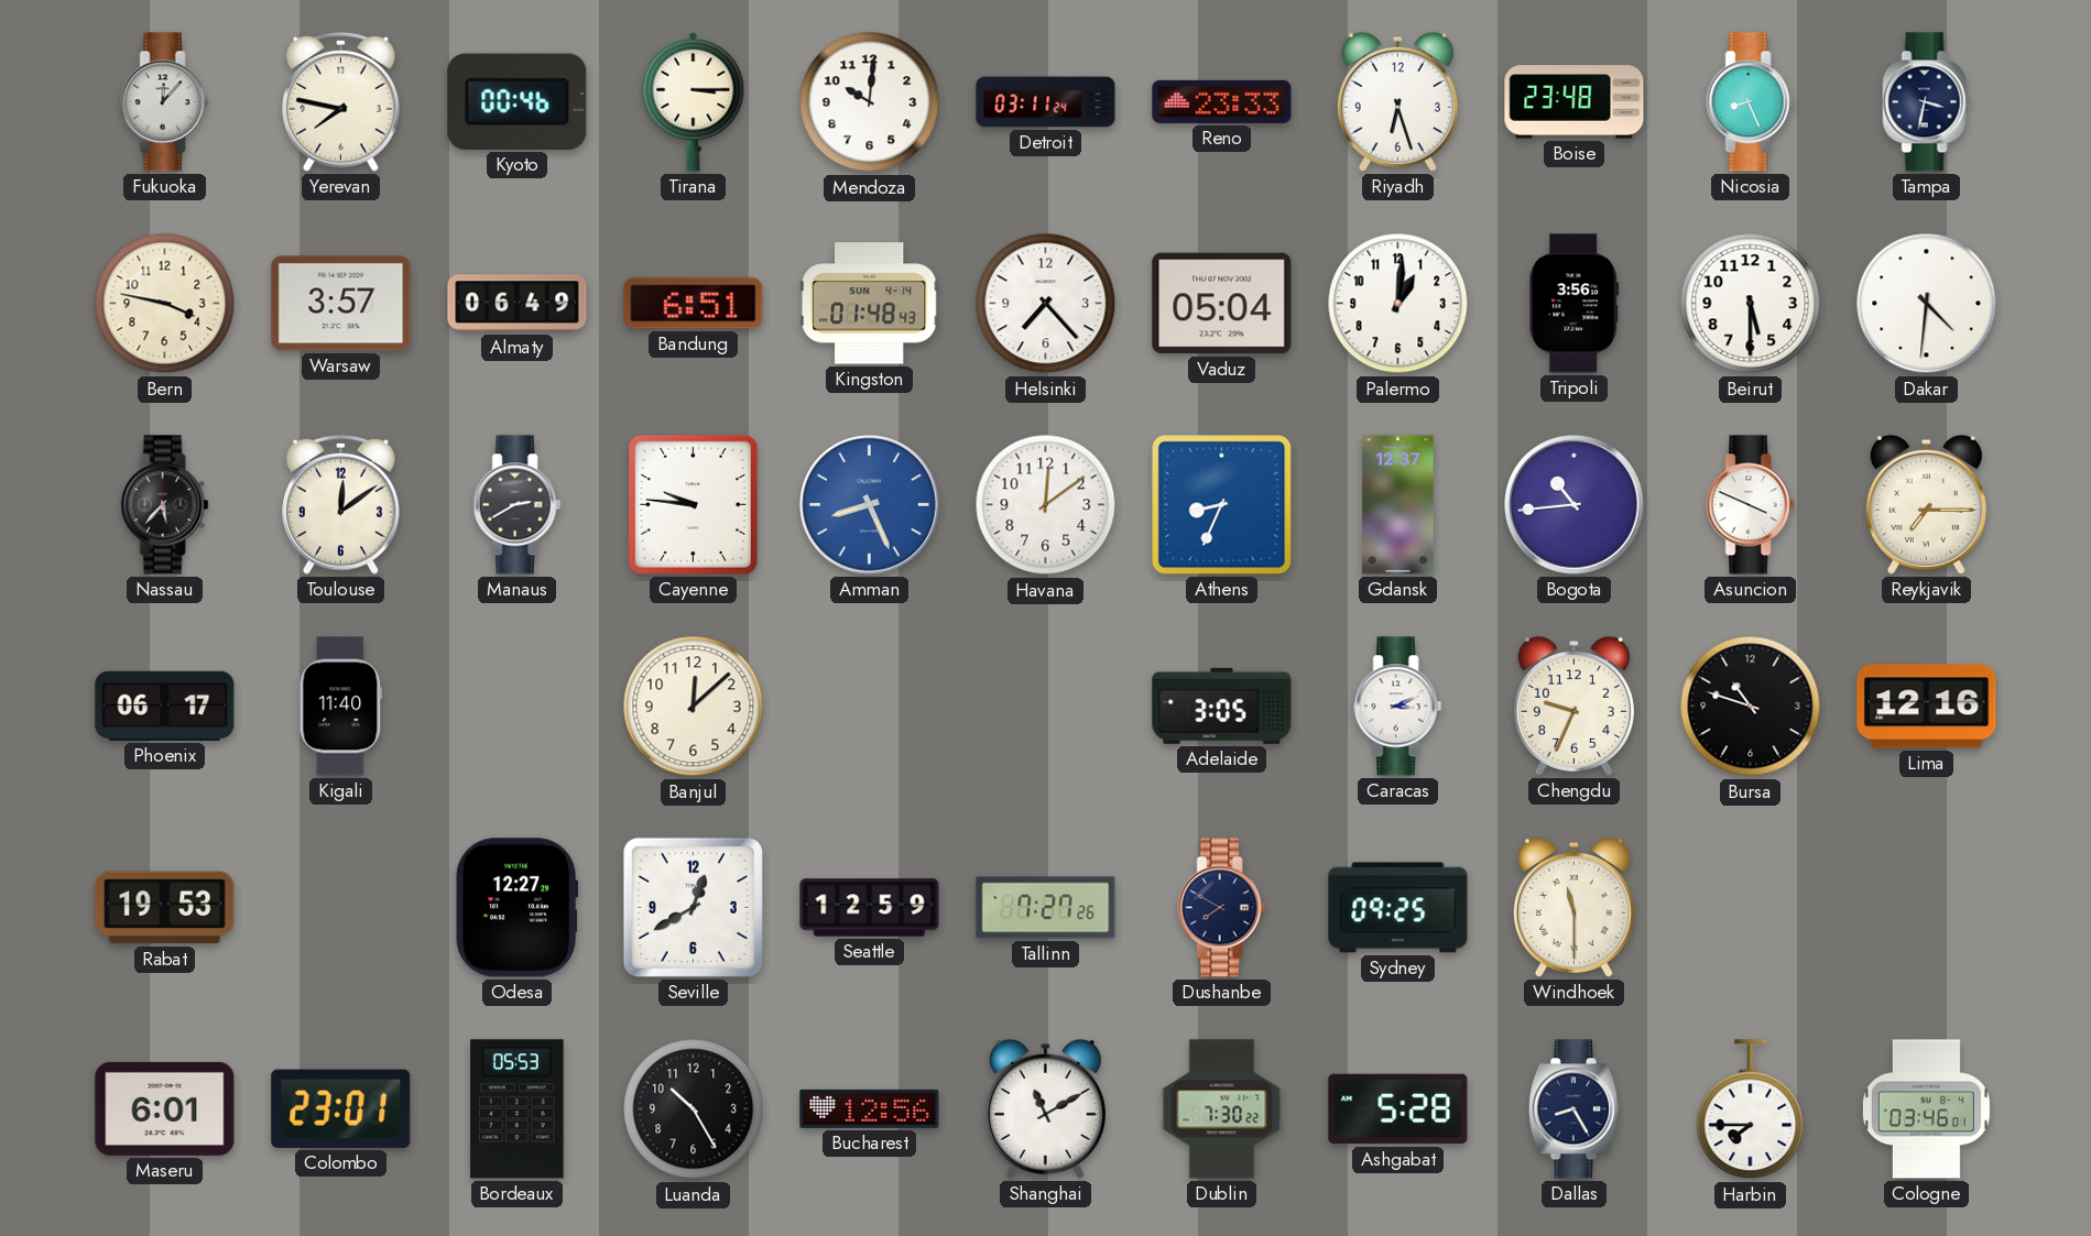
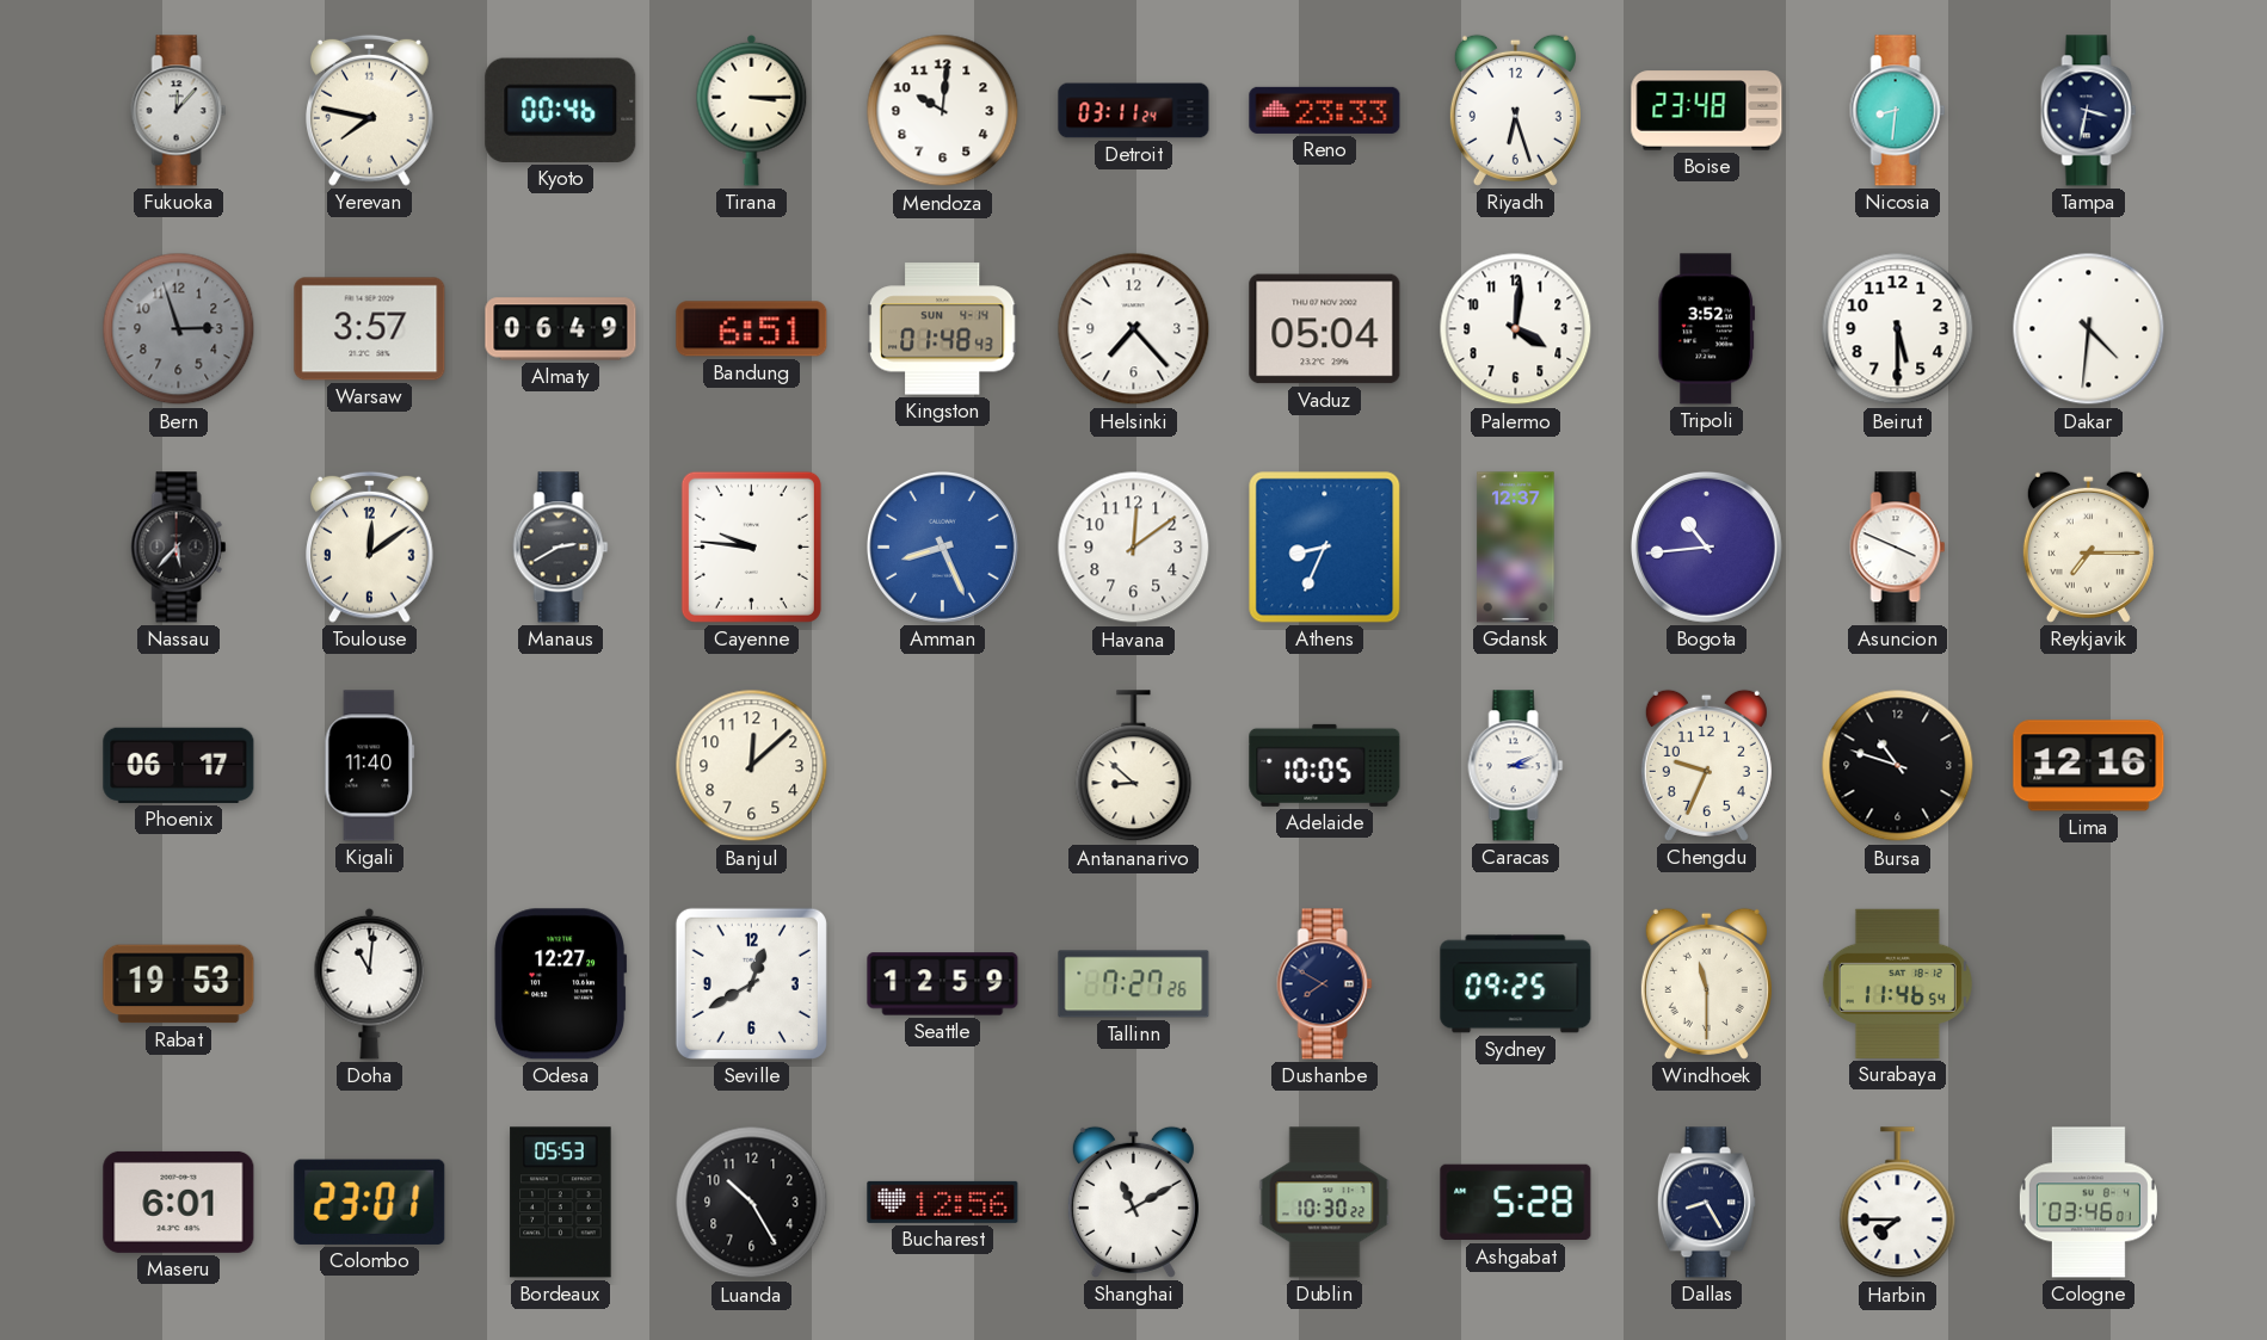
Nicosia: 8:26 -> 8:31
Bern: 3:47 -> 2:57
Bern dial: cream -> grey
Palermo: 1:01 -> 4:01
Tripoli: 3:56 -> 3:52
Antananarivo: none -> 8:52
Adelaide: 3:05 -> 10:05
Doha: none -> 11:01
Surabaya: none -> 11:46
Dublin: 7:30 -> 10:30
